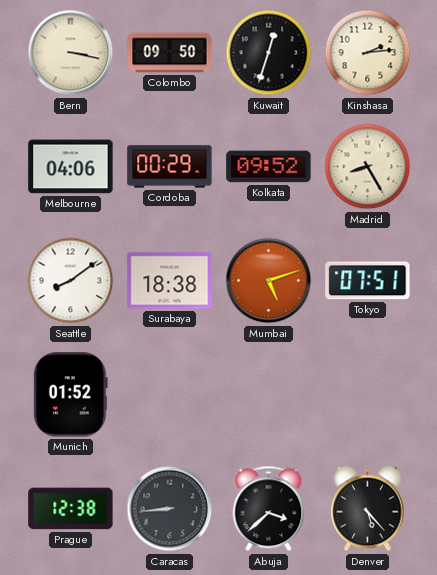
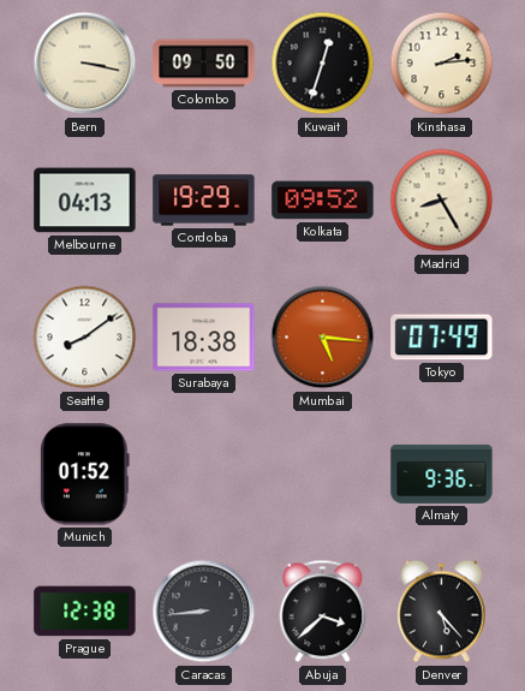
Melbourne: 04:06 -> 04:13
Cordoba: 00:29 -> 19:29
Mumbai: 5:12 -> 5:16
Tokyo: 07:51 -> 07:49
Almaty: none -> 9:36
